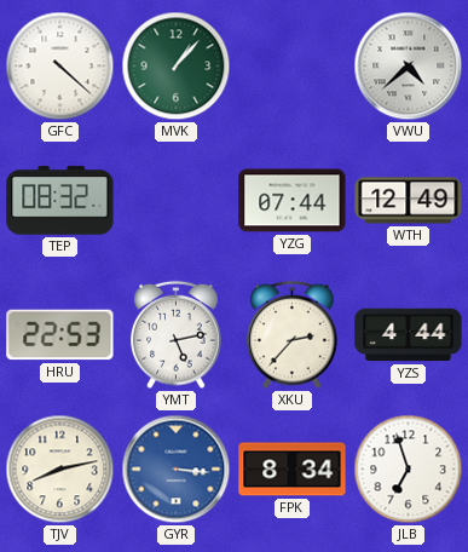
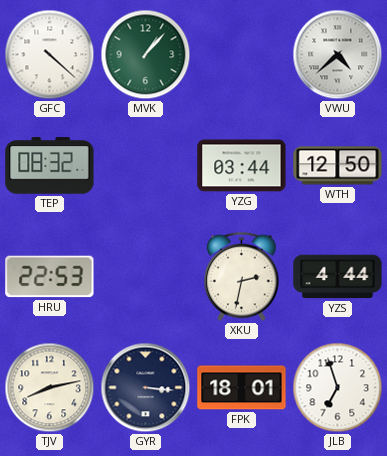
YZG: 07:44 -> 03:44
WTH: 12:49 -> 12:50
YMT: 5:13 -> none
XKU: 2:37 -> 2:32
GYR dial: blue -> navy
FPK: 8:34 -> 18:01
